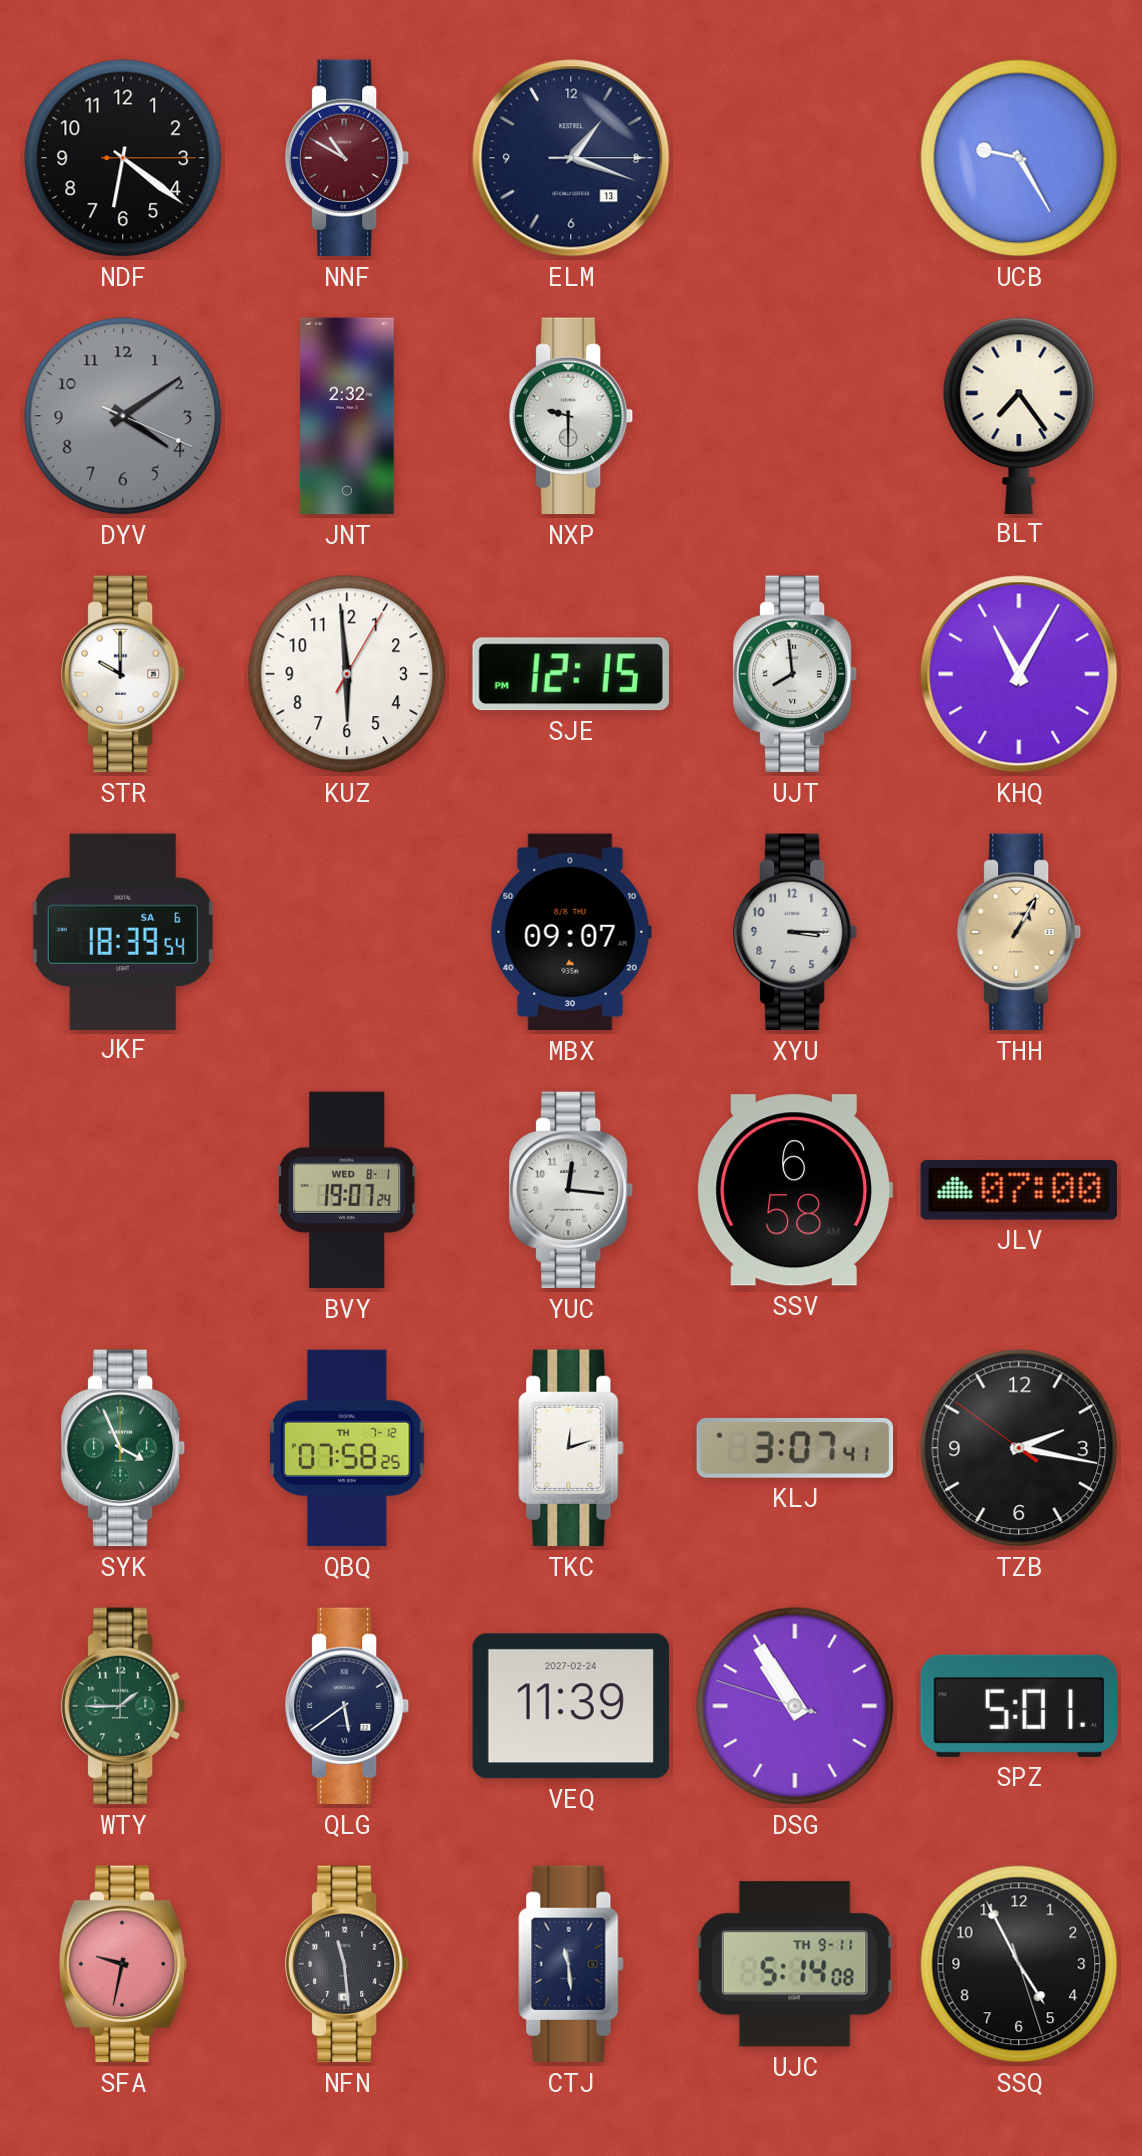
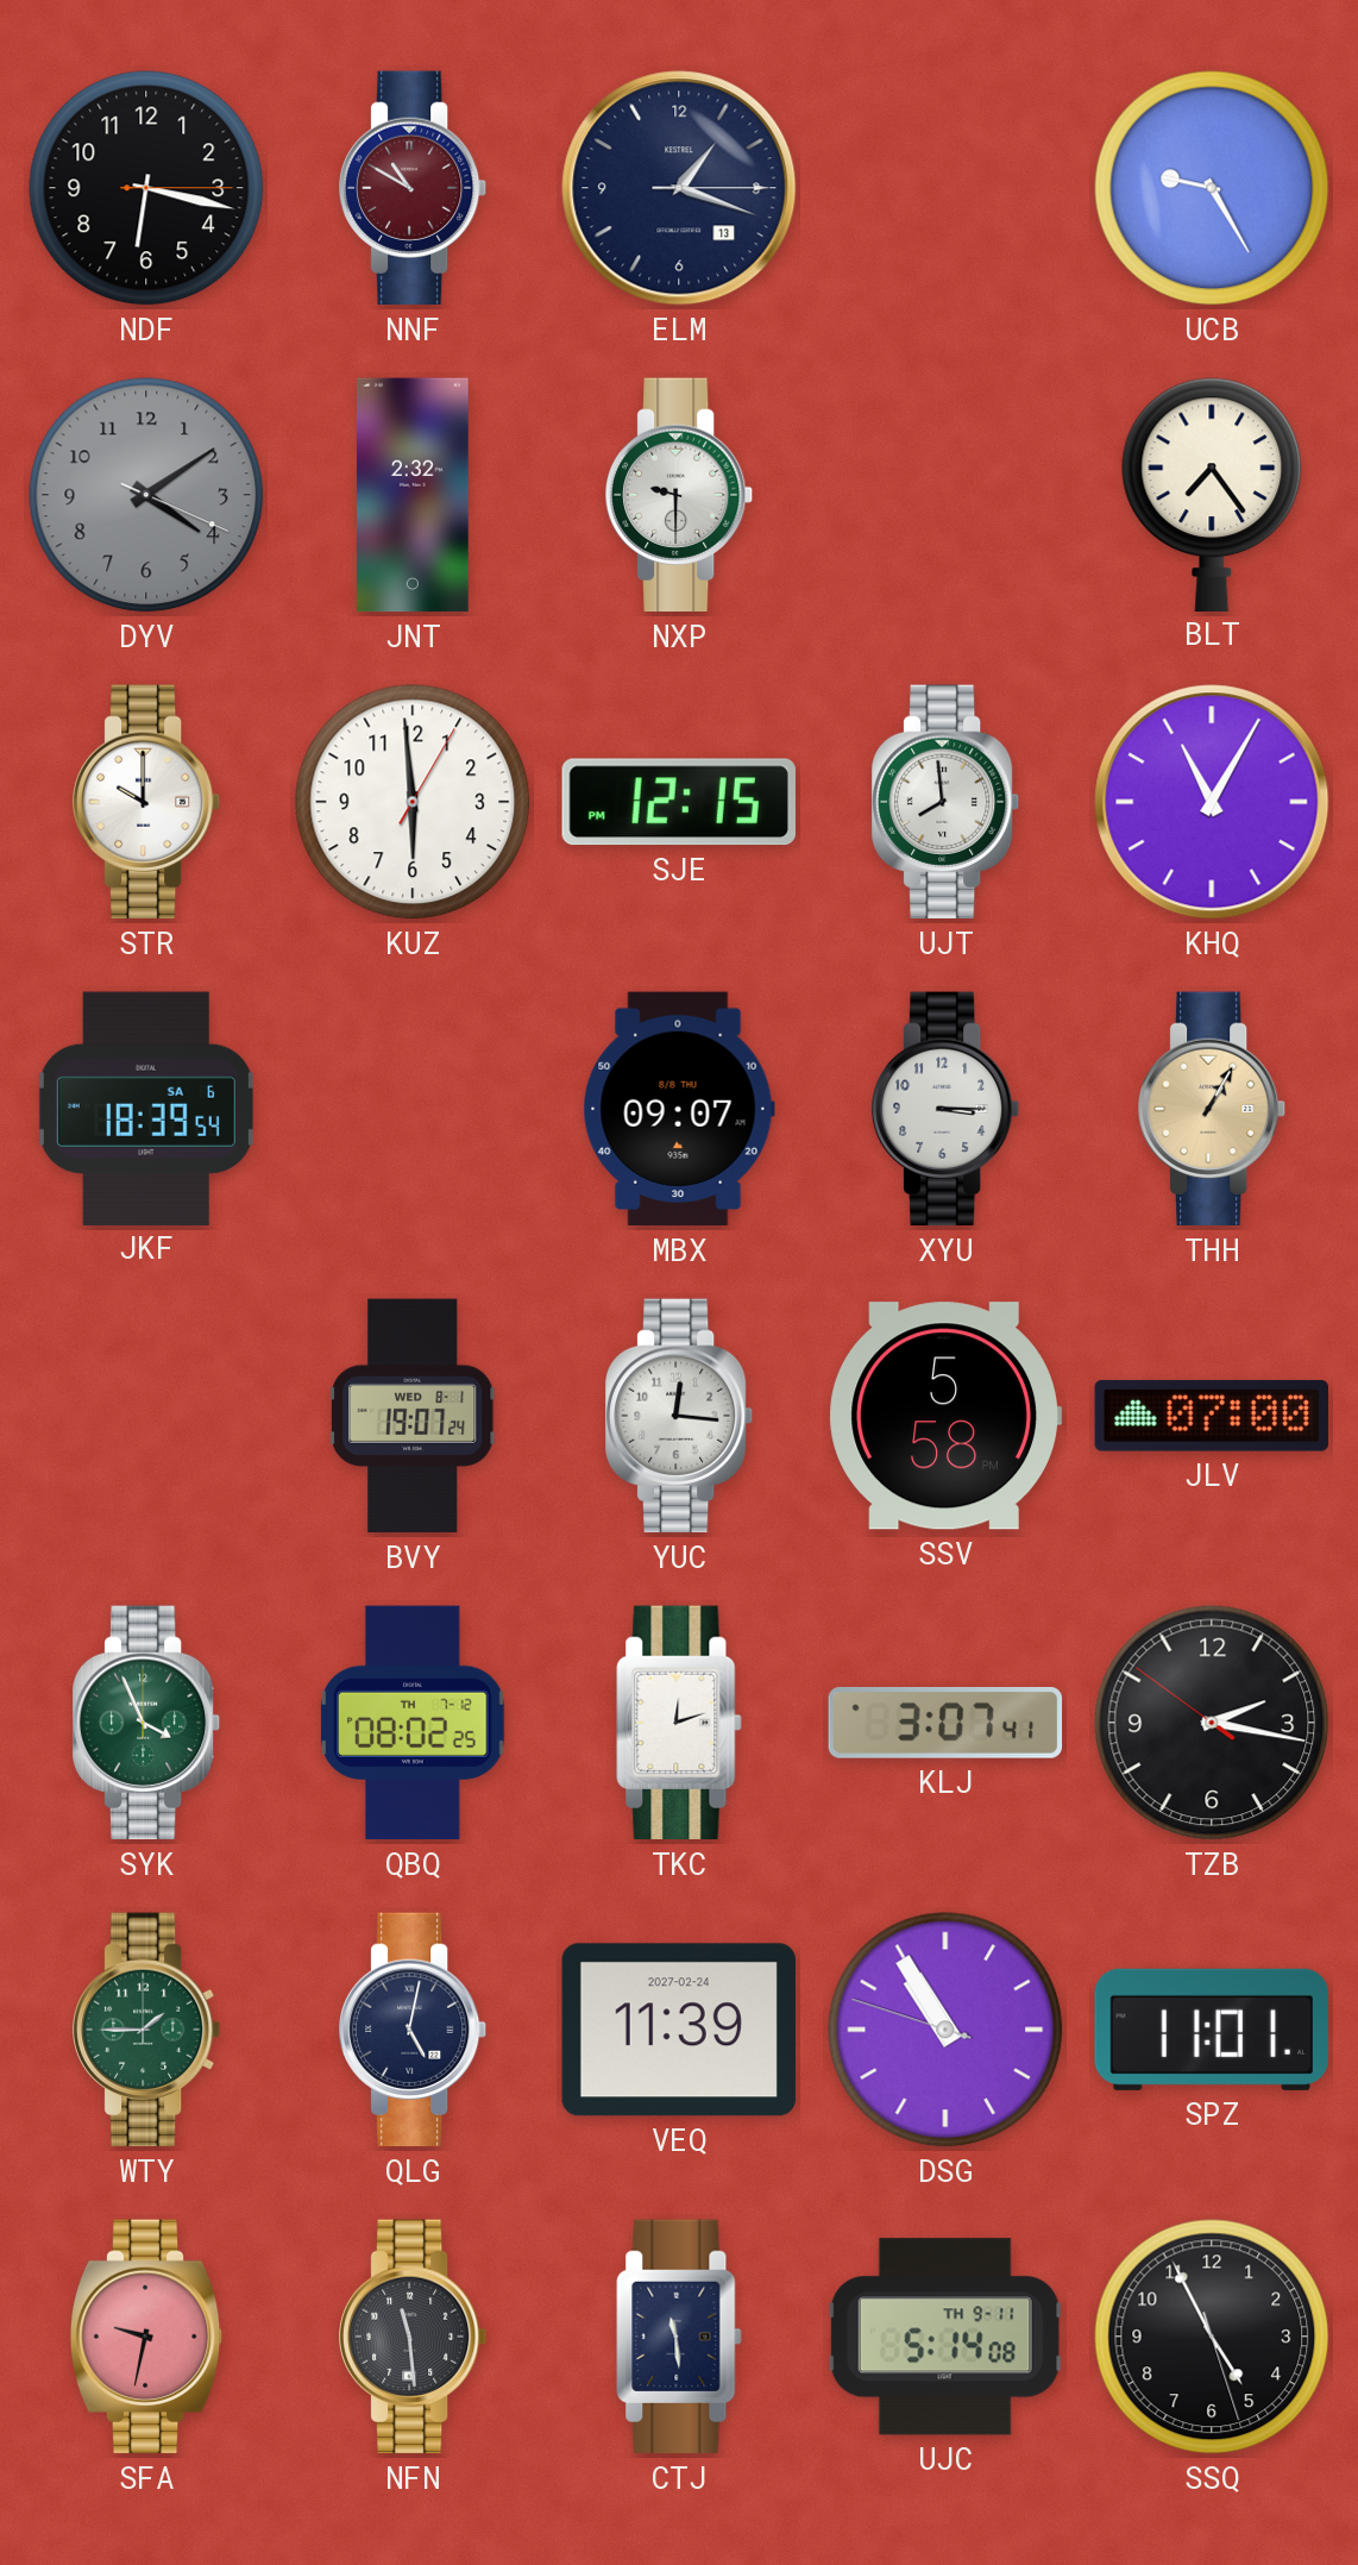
NDF: 6:21 -> 6:17
SSV: 6:58 -> 5:58
QBQ: 07:58 -> 08:02
QLG: 5:39 -> 5:02
SPZ: 5:01 -> 11:01
